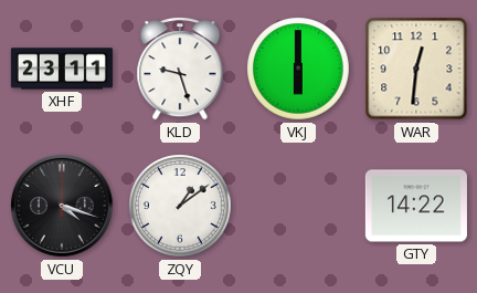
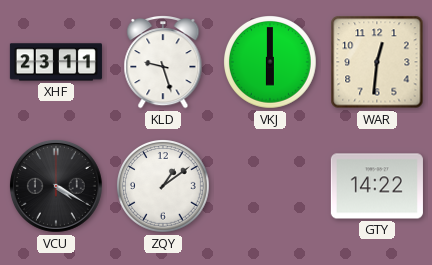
VCU: 4:18 -> 4:20
